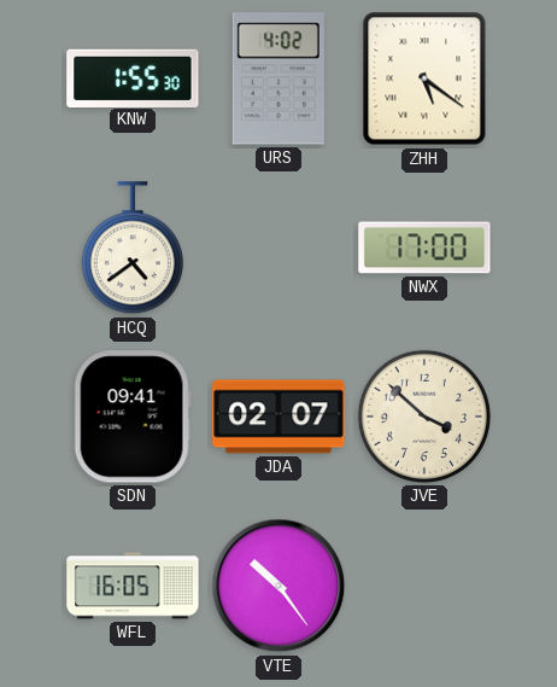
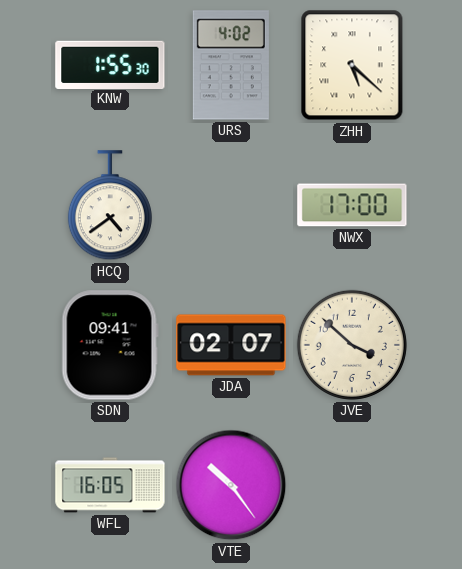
ZHH: 5:21 -> 5:22
